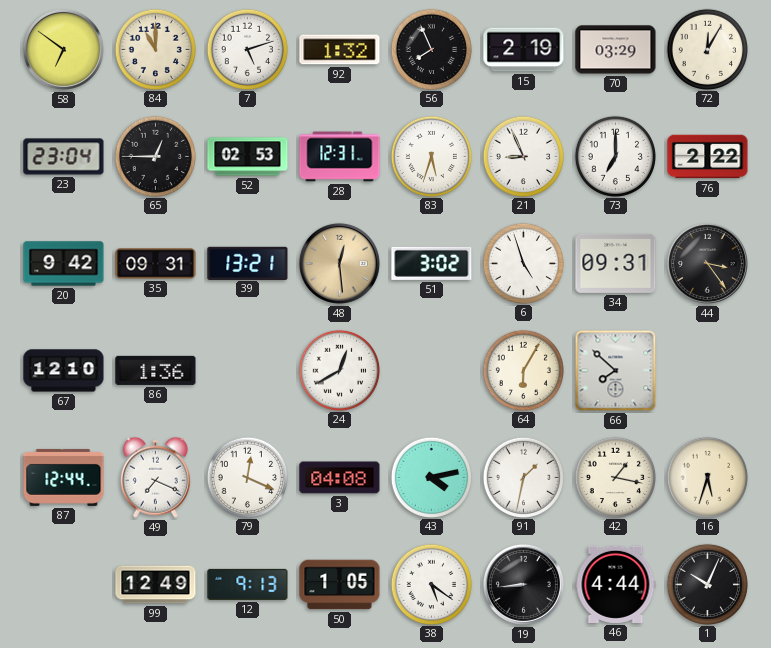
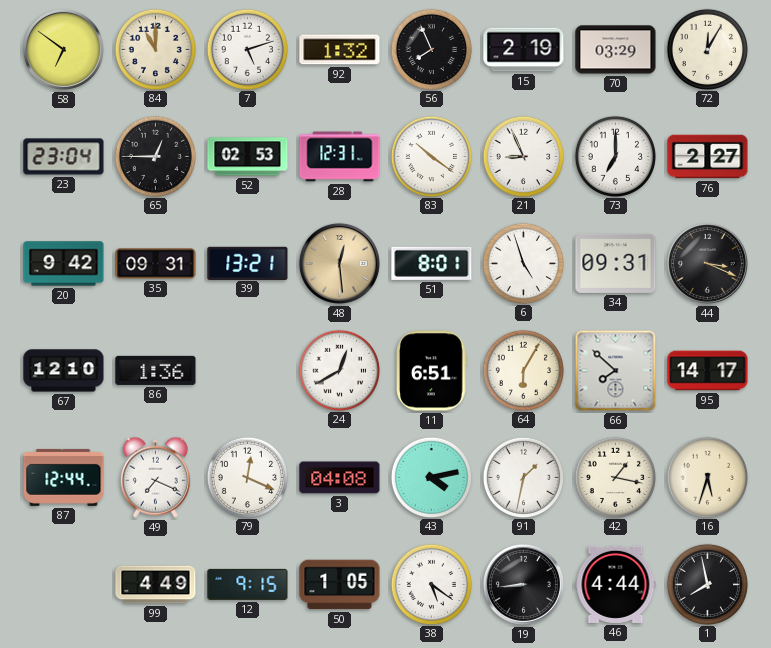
83: 5:33 -> 10:21
76: 2:22 -> 2:27
51: 3:02 -> 8:01
44: 3:24 -> 3:19
11: none -> 6:51
95: none -> 14:17
99: 12:49 -> 4:49
12: 9:13 -> 9:15
1: 10:04 -> 7:58
